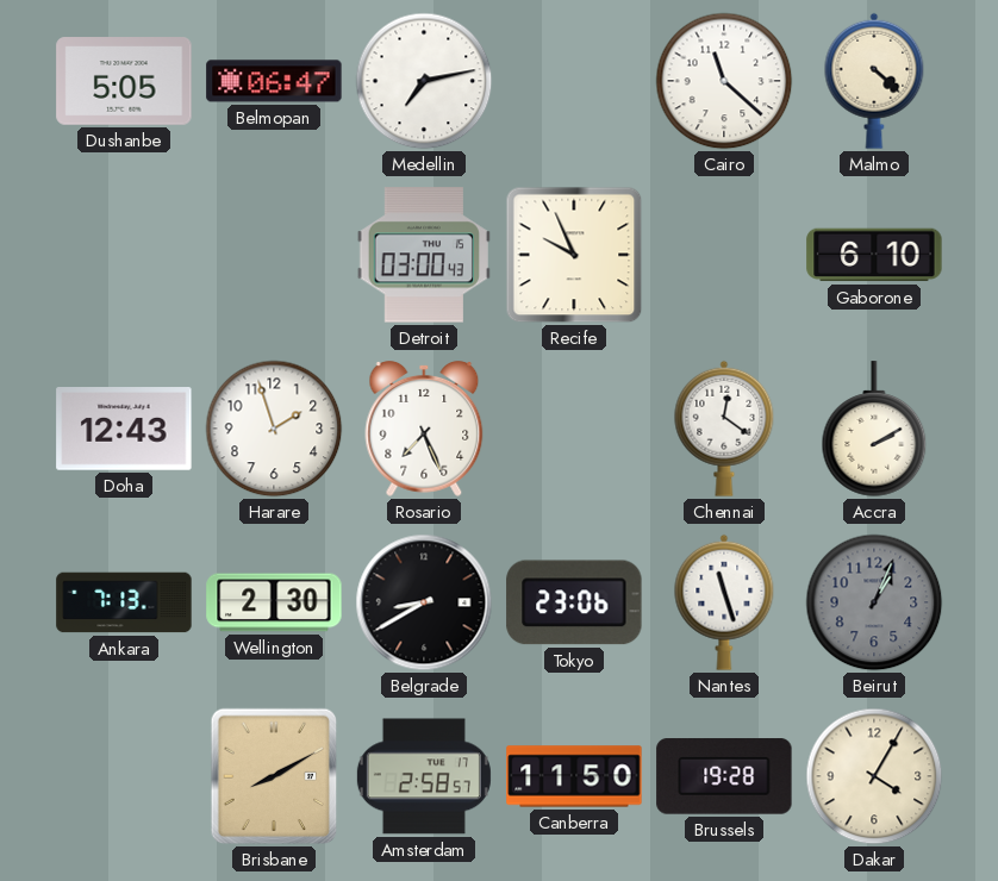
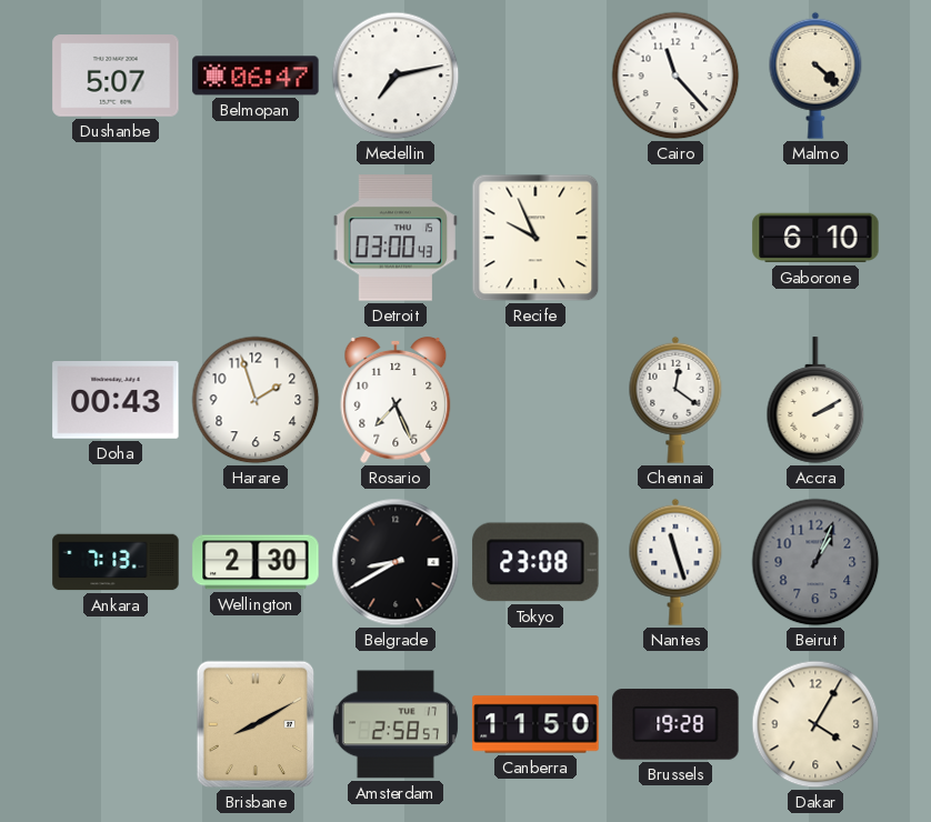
Dushanbe: 5:05 -> 5:07
Cairo: 11:22 -> 11:23
Doha: 12:43 -> 00:43
Tokyo: 23:06 -> 23:08
